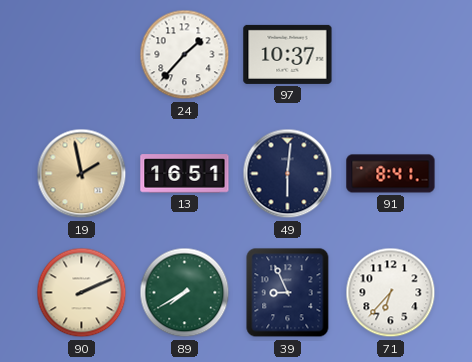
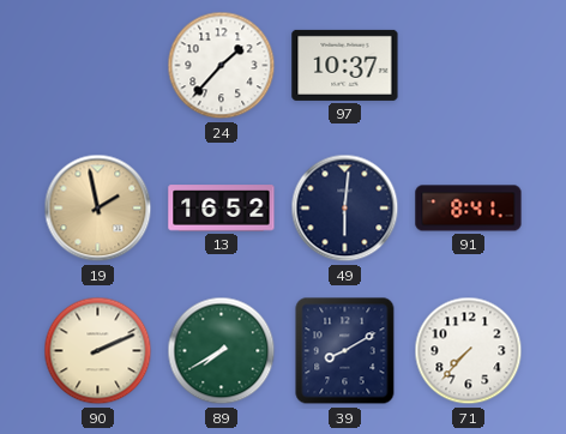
13: 16:51 -> 16:52
39: 8:56 -> 8:10
71: 6:37 -> 7:37
